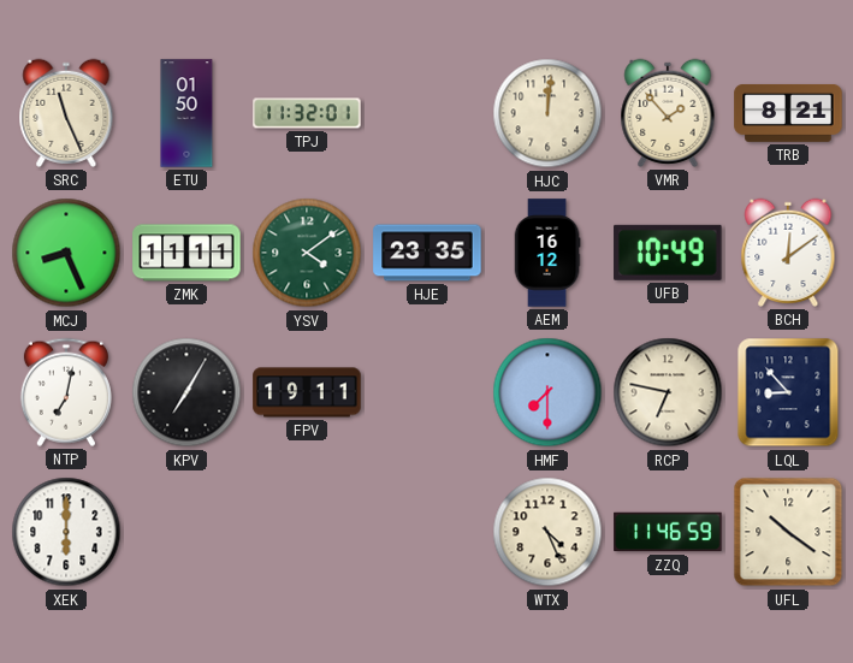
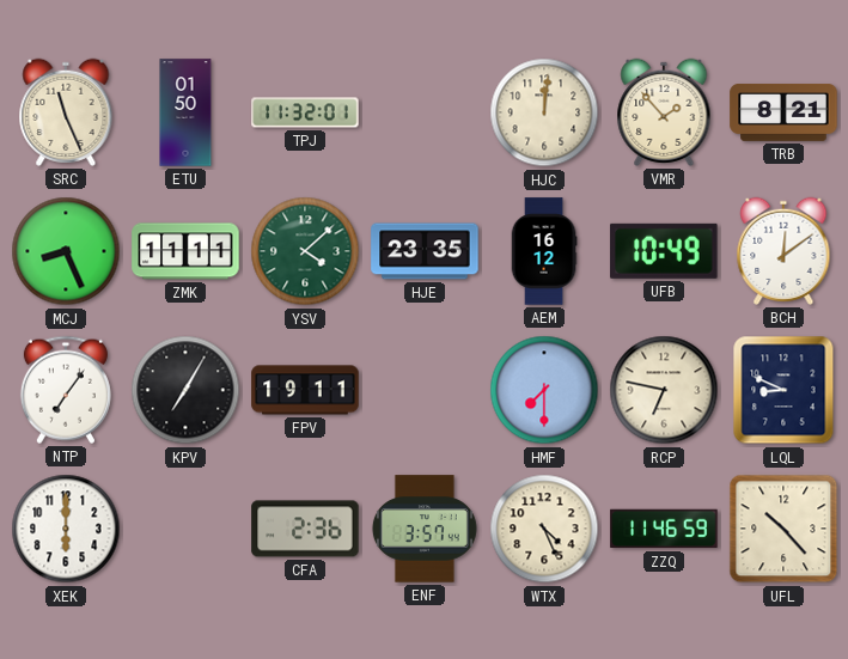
YSV: 4:09 -> 4:08
NTP: 7:02 -> 7:06
LQL: 8:53 -> 8:49
CFA: none -> 2:36
ENF: none -> 3:57
UFL: 10:21 -> 10:23
